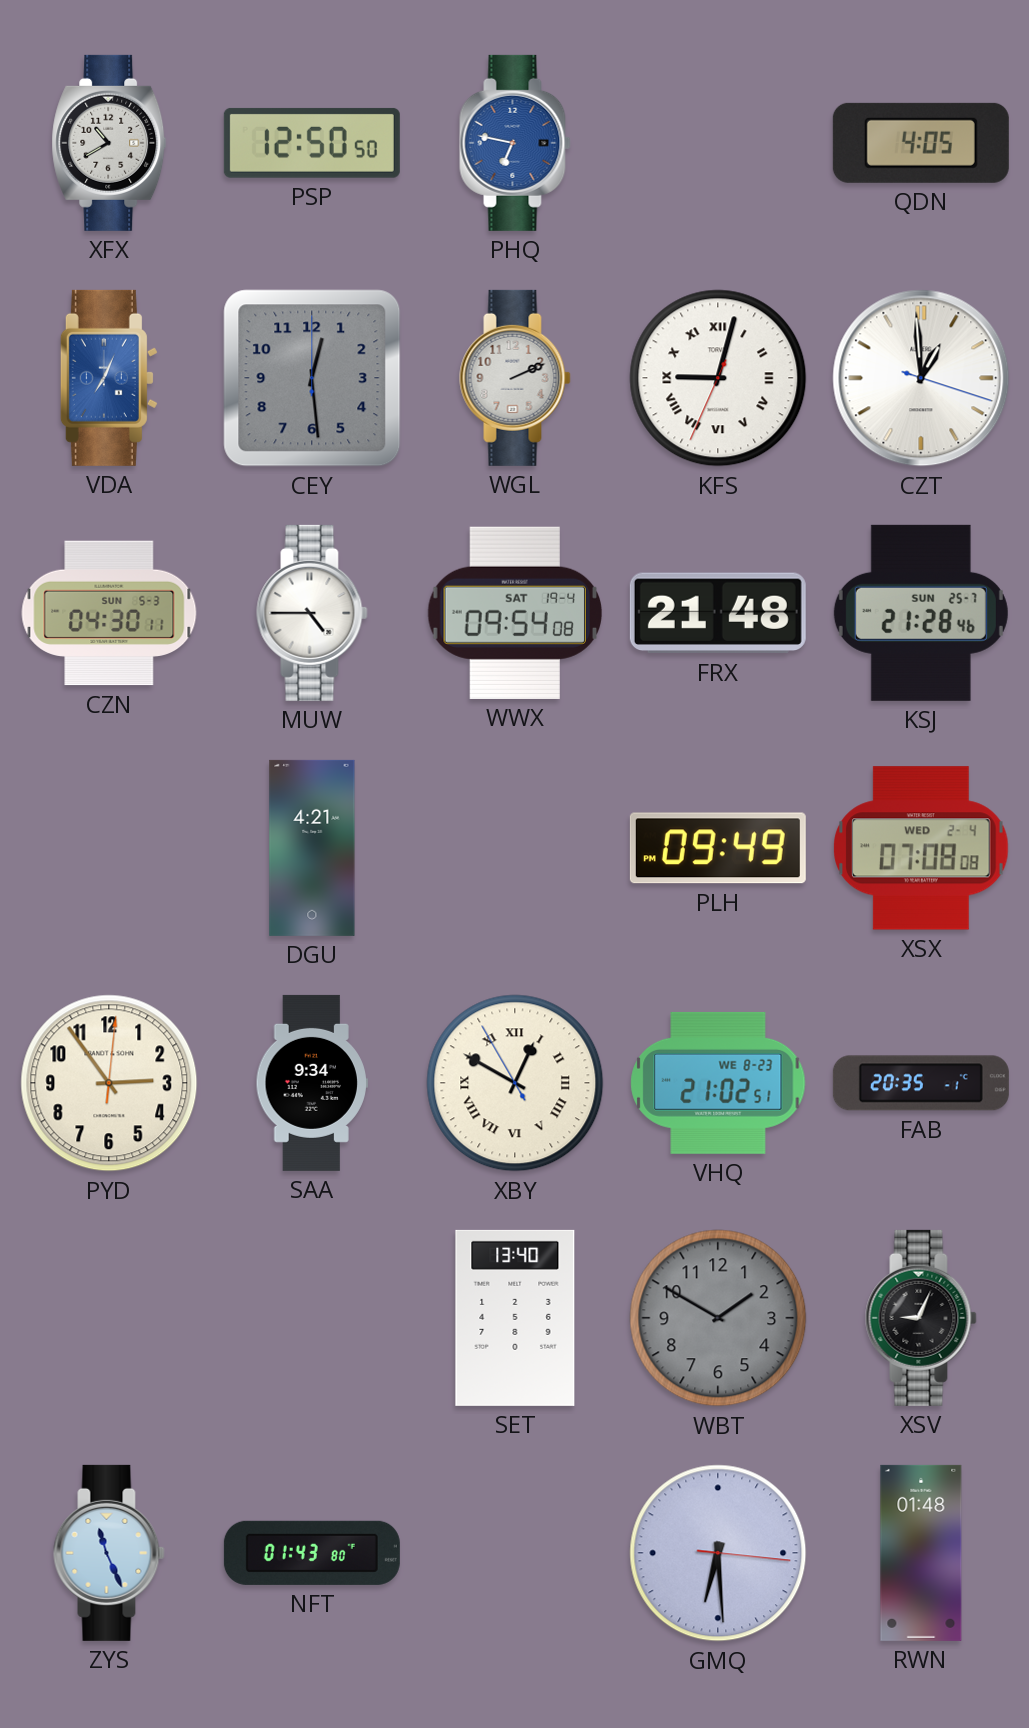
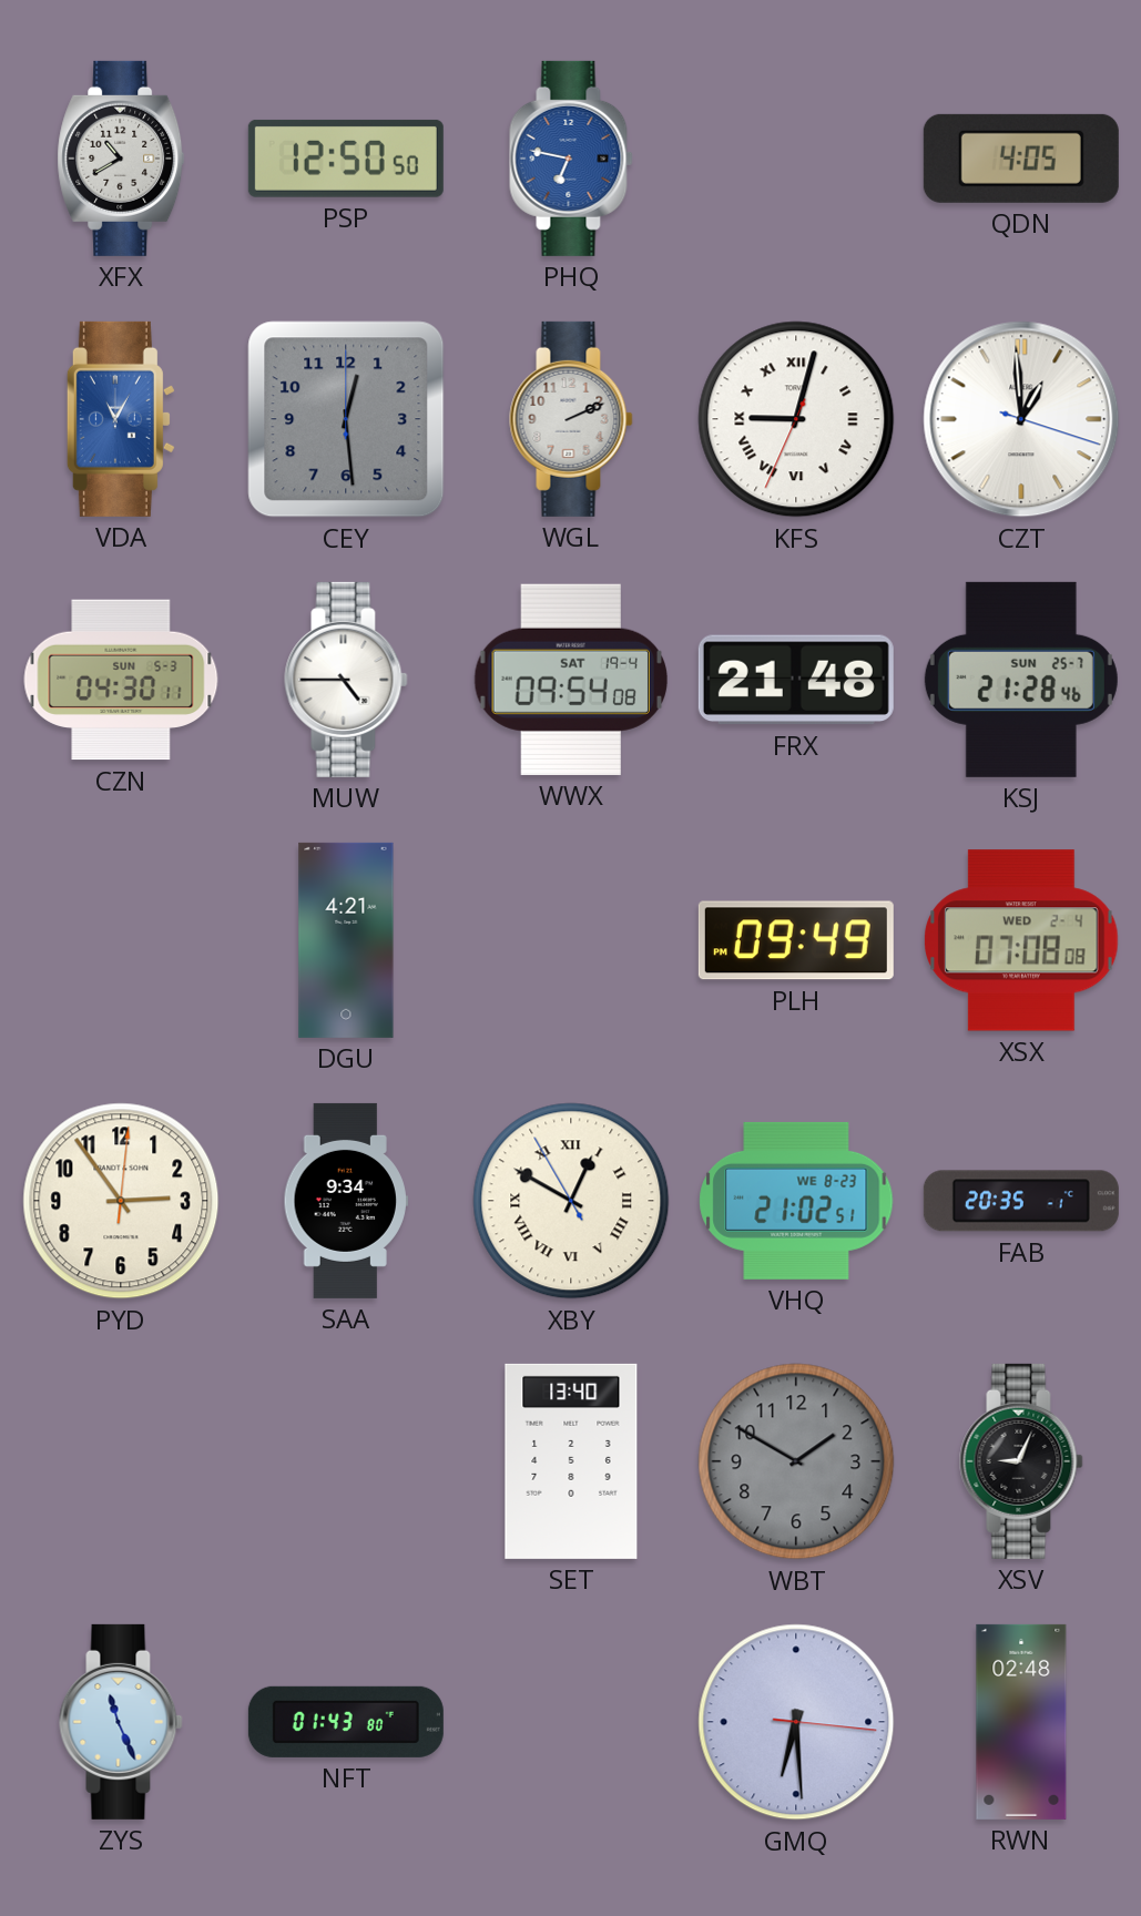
VDA: 7:04 -> 11:05
RWN: 01:48 -> 02:48
